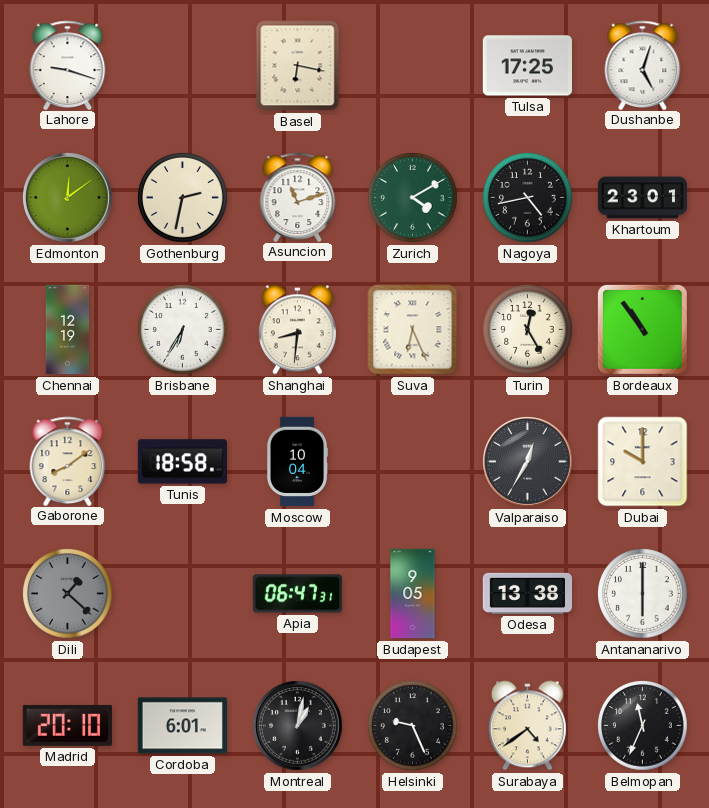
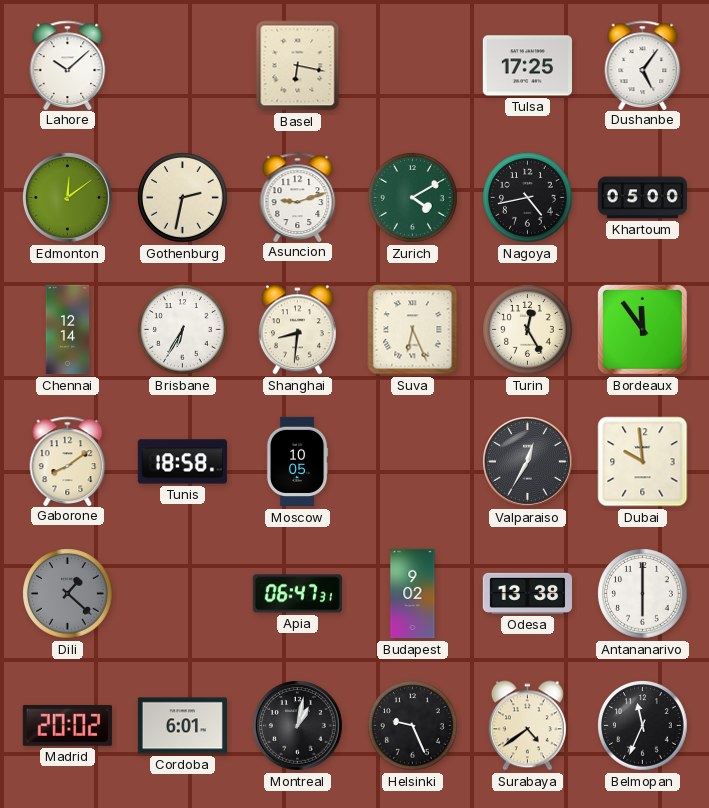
Lahore: 9:18 -> 10:08
Dushanbe: 5:03 -> 5:06
Asuncion: 11:12 -> 9:12
Khartoum: 23:01 -> 05:00
Chennai: 12:19 -> 12:14
Bordeaux: 10:54 -> 11:54
Moscow: 10:04 -> 10:05
Dubai: 10:00 -> 9:59
Budapest: 9:05 -> 9:02
Madrid: 20:10 -> 20:02
